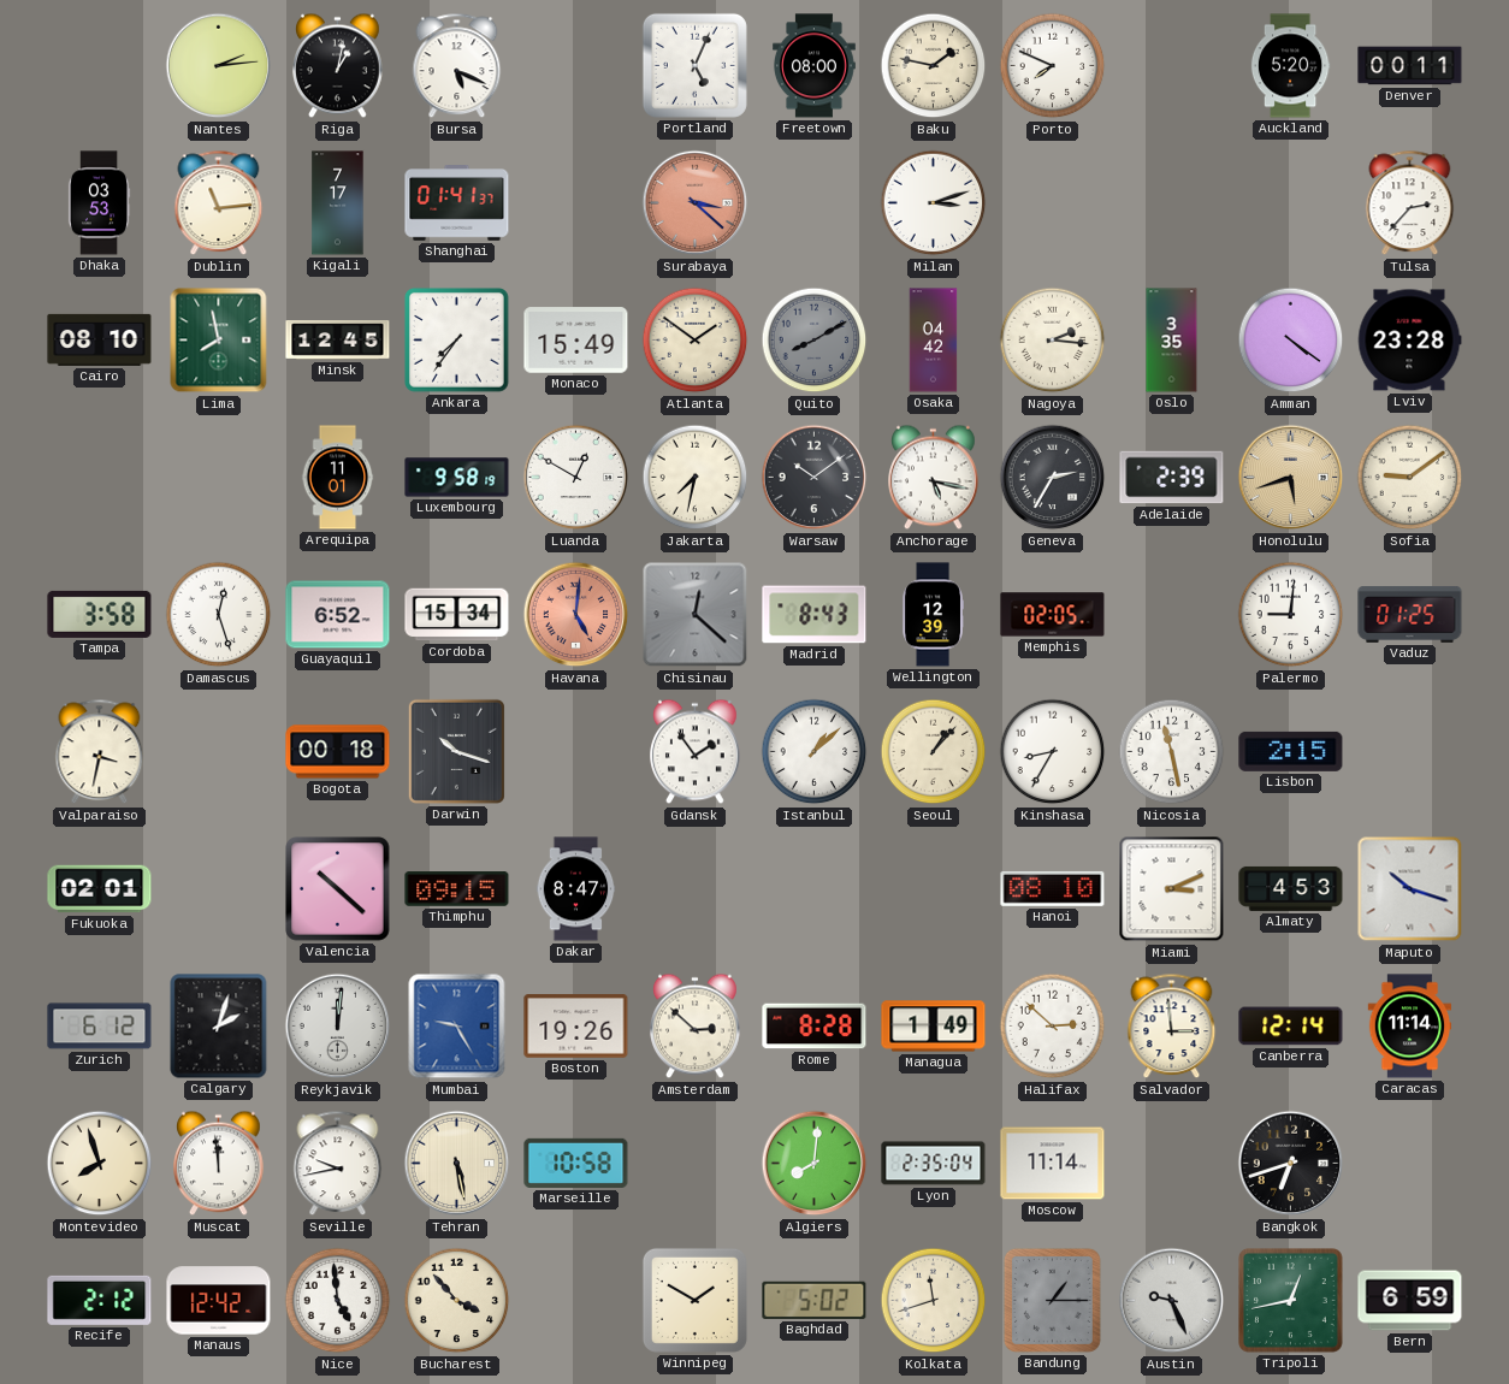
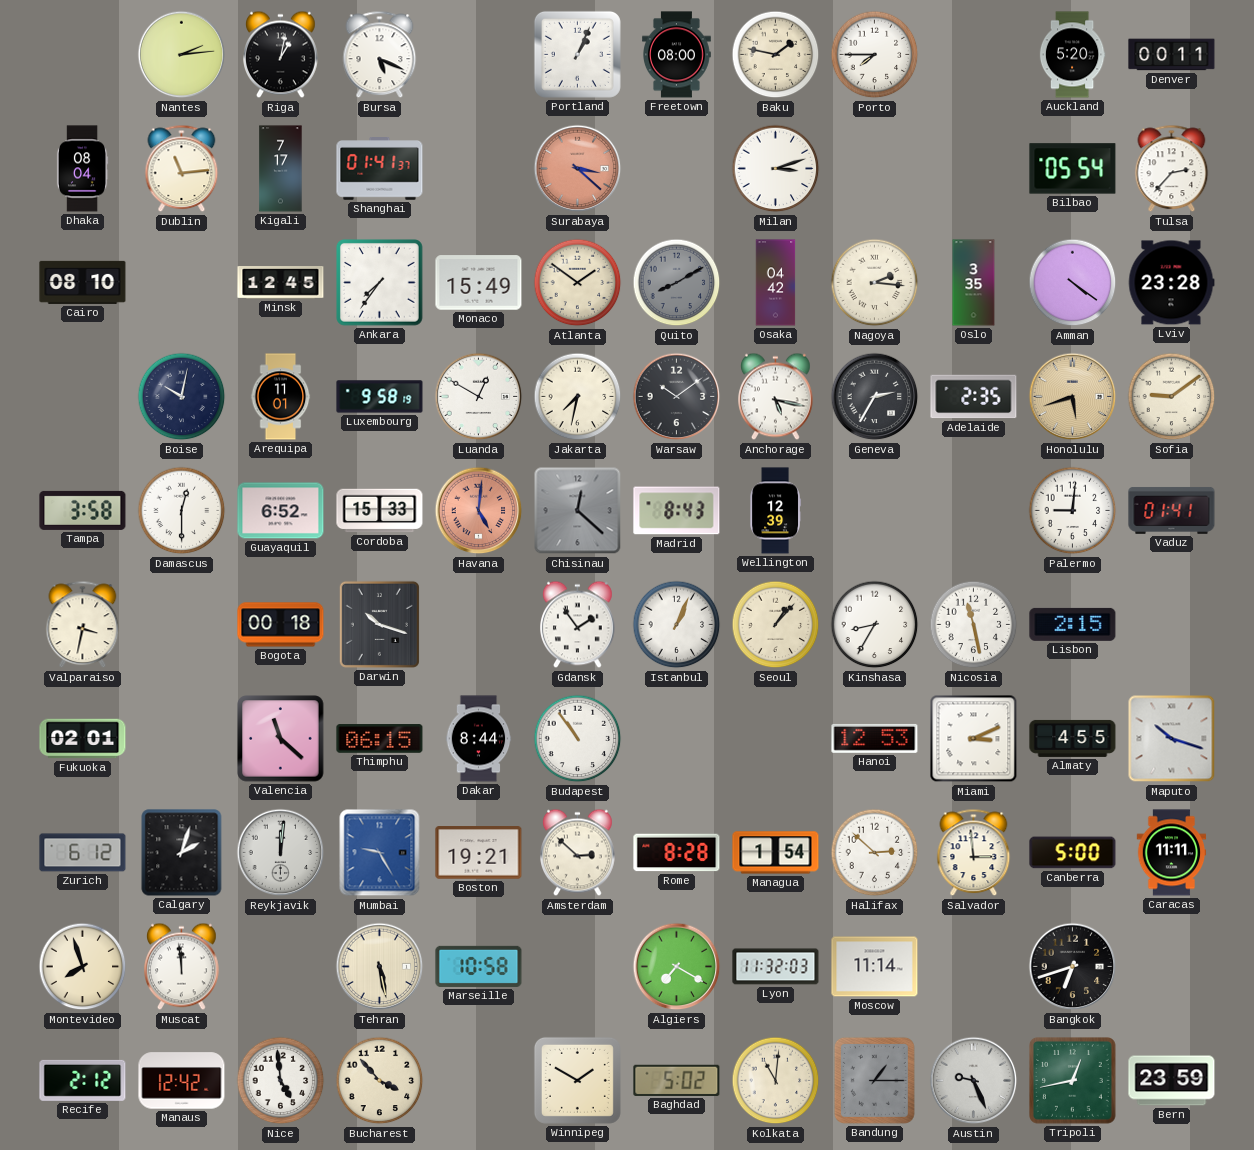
Portland: 5:04 -> 1:04
Porto: 7:49 -> 7:45
Dhaka: 03:53 -> 08:04
Bilbao: none -> 05:54
Lima: 7:58 -> none
Boise: none -> 10:02
Adelaide: 2:39 -> 2:35
Damascus: 12:27 -> 12:30
Cordoba: 15:34 -> 15:33
Memphis: 02:05 -> none
Vaduz: 01:25 -> 01:41
Istanbul: 1:08 -> 1:04
Valencia: 10:22 -> 11:22
Thimphu: 09:15 -> 06:15
Dakar: 8:47 -> 8:44
Budapest: none -> 10:54
Hanoi: 08:10 -> 12:53
Almaty: 4:53 -> 4:55
Boston: 19:26 -> 19:21
Managua: 1:49 -> 1:54
Canberra: 12:14 -> 5:00
Caracas: 11:14 -> 11:11
Seville: 9:43 -> none
Algiers: 8:01 -> 7:20
Lyon: 2:35 -> 11:32
Kolkata: 11:42 -> 11:01
Bern: 6:59 -> 23:59
